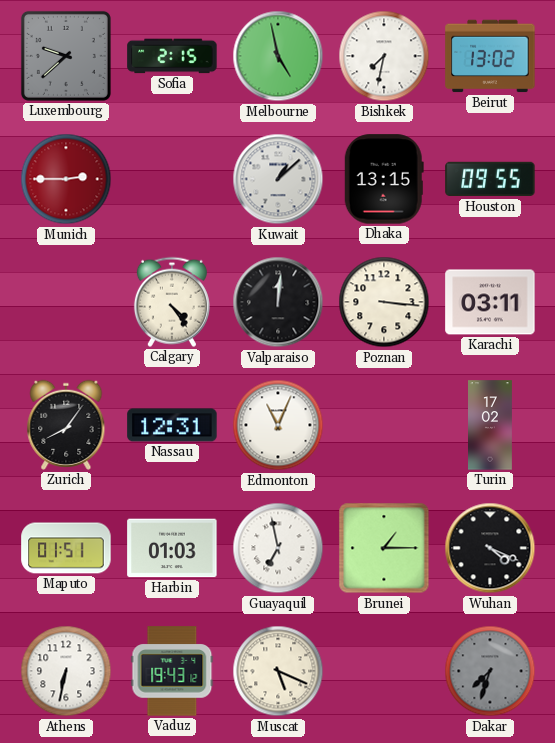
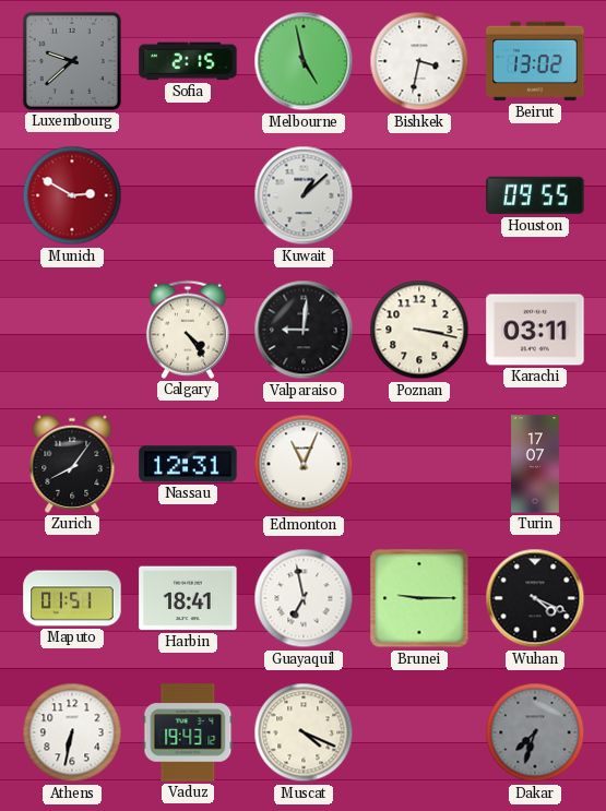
Bishkek: 7:32 -> 3:32
Munich: 2:45 -> 2:50
Dhaka: 13:15 -> none
Valparaiso: 12:01 -> 9:01
Poznan: 3:16 -> 3:17
Turin: 17:02 -> 17:07
Harbin: 01:03 -> 18:41
Brunei: 1:15 -> 9:15
Muscat: 5:19 -> 4:19
